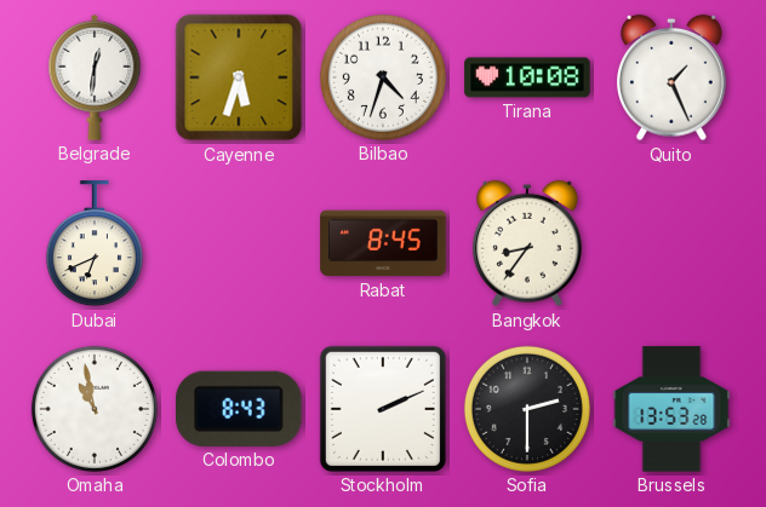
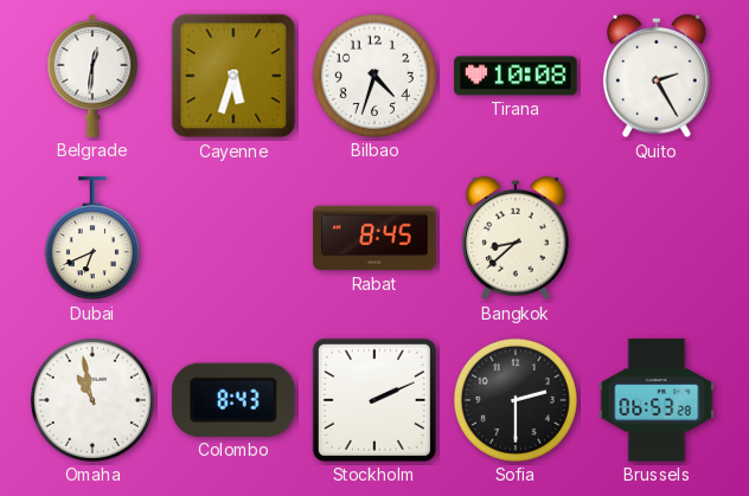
Quito: 1:26 -> 2:25
Bangkok: 8:36 -> 8:38
Brussels: 13:53 -> 06:53
